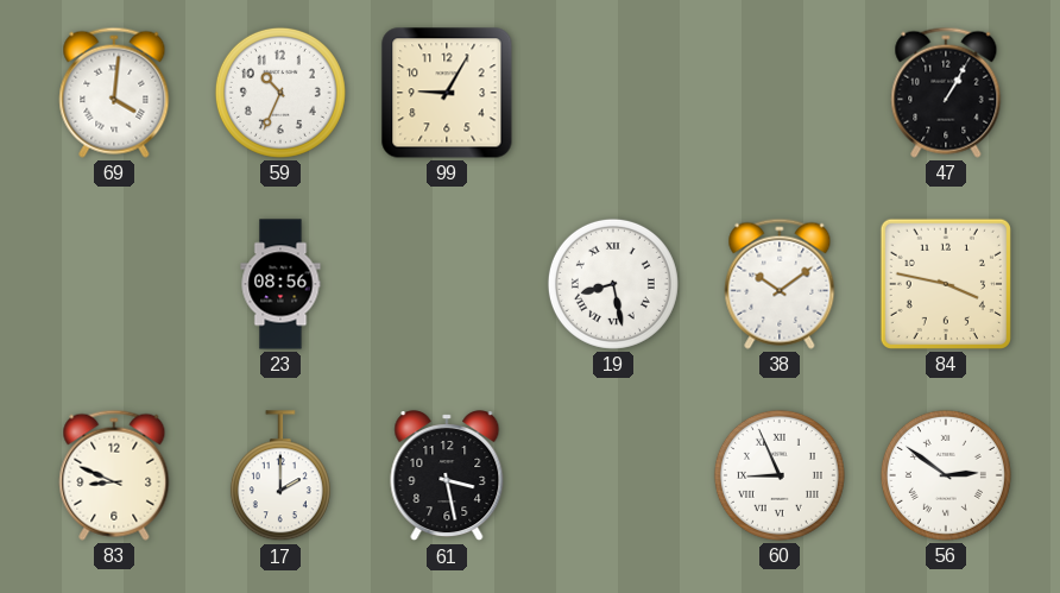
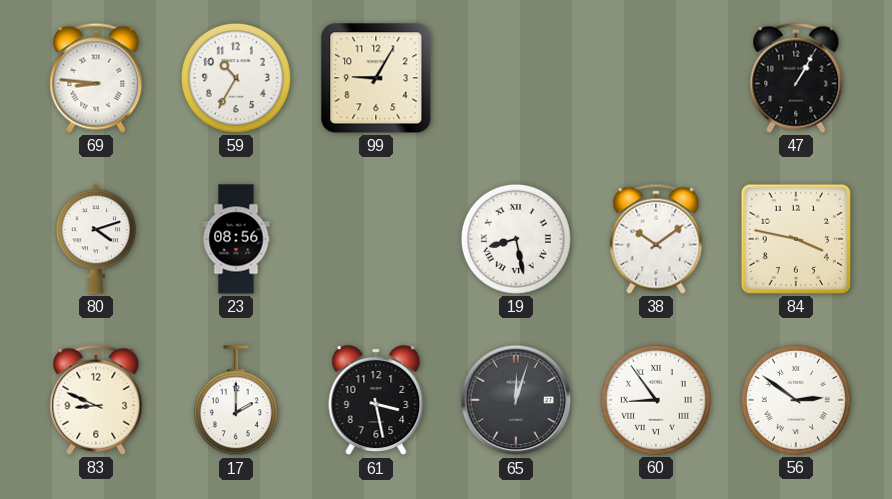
69: 4:01 -> 8:46
59: 10:34 -> 10:35
80: none -> 4:12
65: none -> 12:03
60: 8:56 -> 8:54
